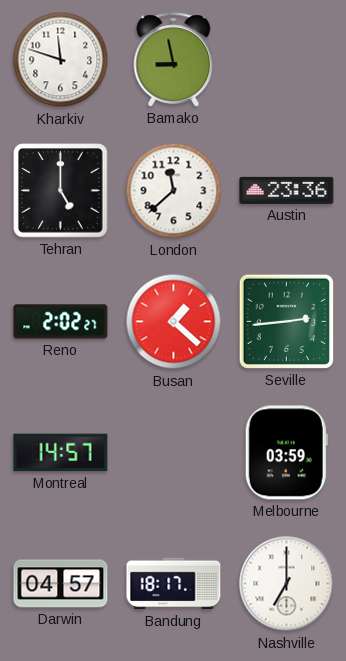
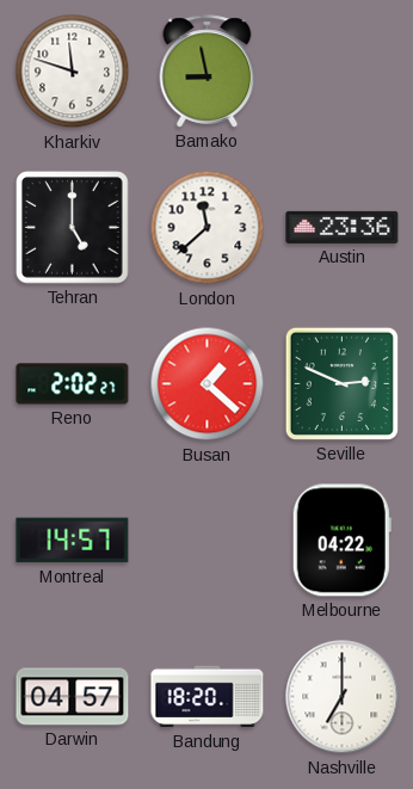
Seville: 2:44 -> 2:49
Melbourne: 03:59 -> 04:22
Bandung: 18:17 -> 18:20
